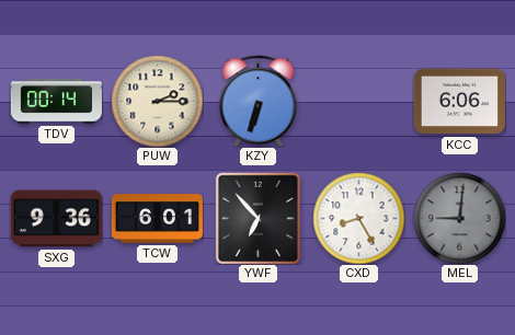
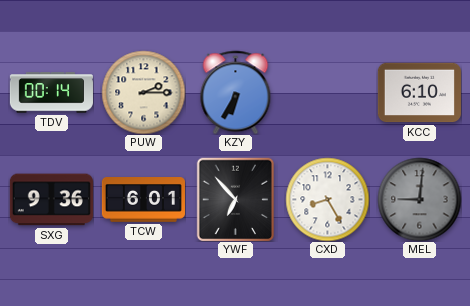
KZY: 6:33 -> 6:35
KCC: 6:06 -> 6:10
